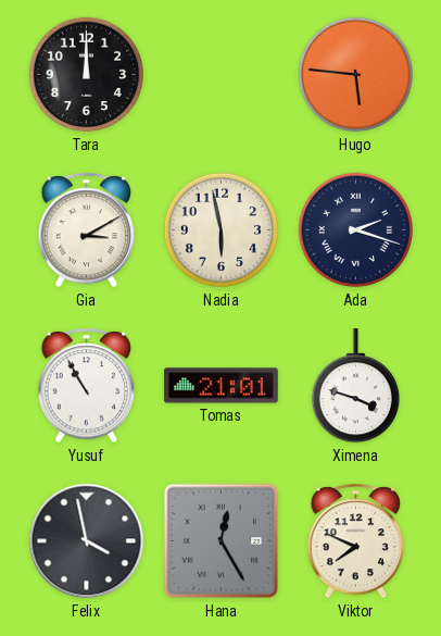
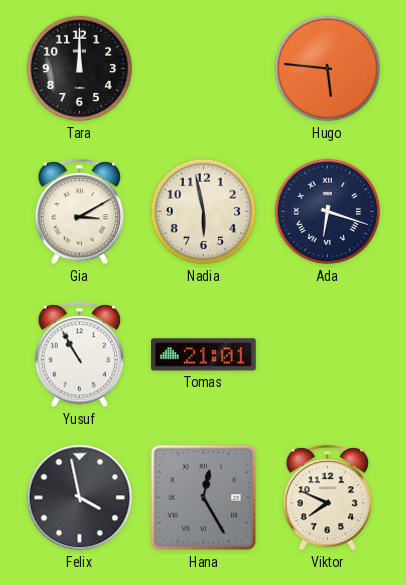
Ada: 2:18 -> 6:18
Ximena: 3:48 -> none
